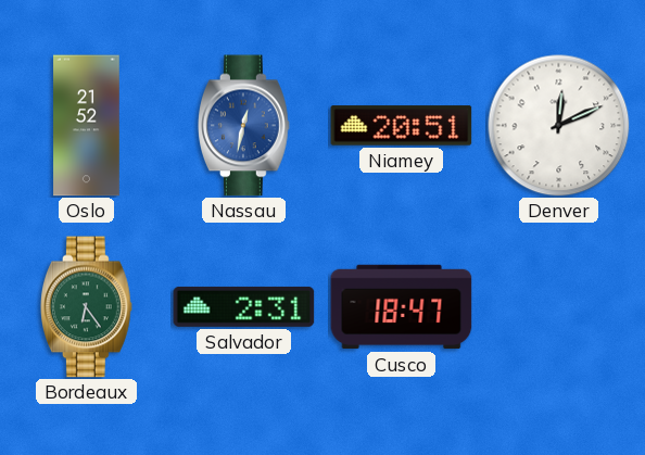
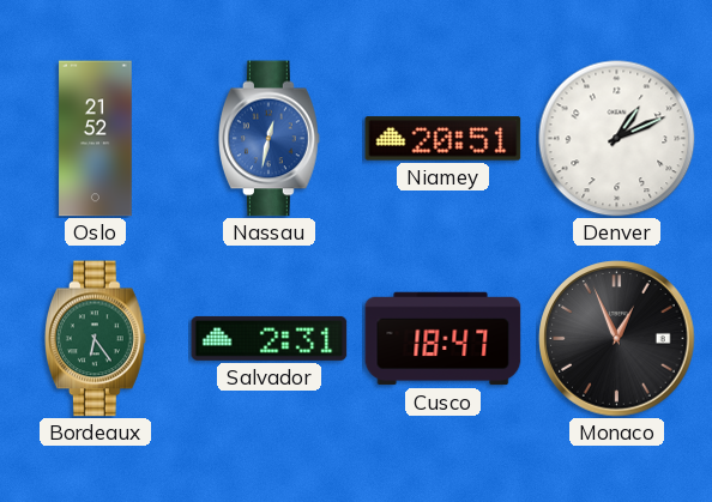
Denver: 12:11 -> 1:11
Monaco: none -> 12:56
